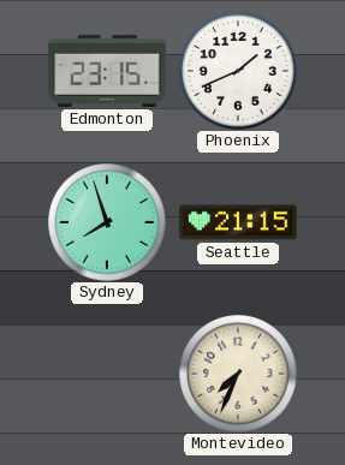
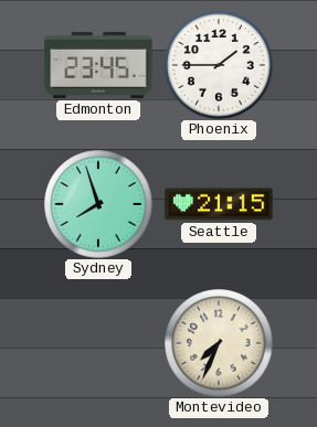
Edmonton: 23:15 -> 23:45
Phoenix: 1:41 -> 1:45
